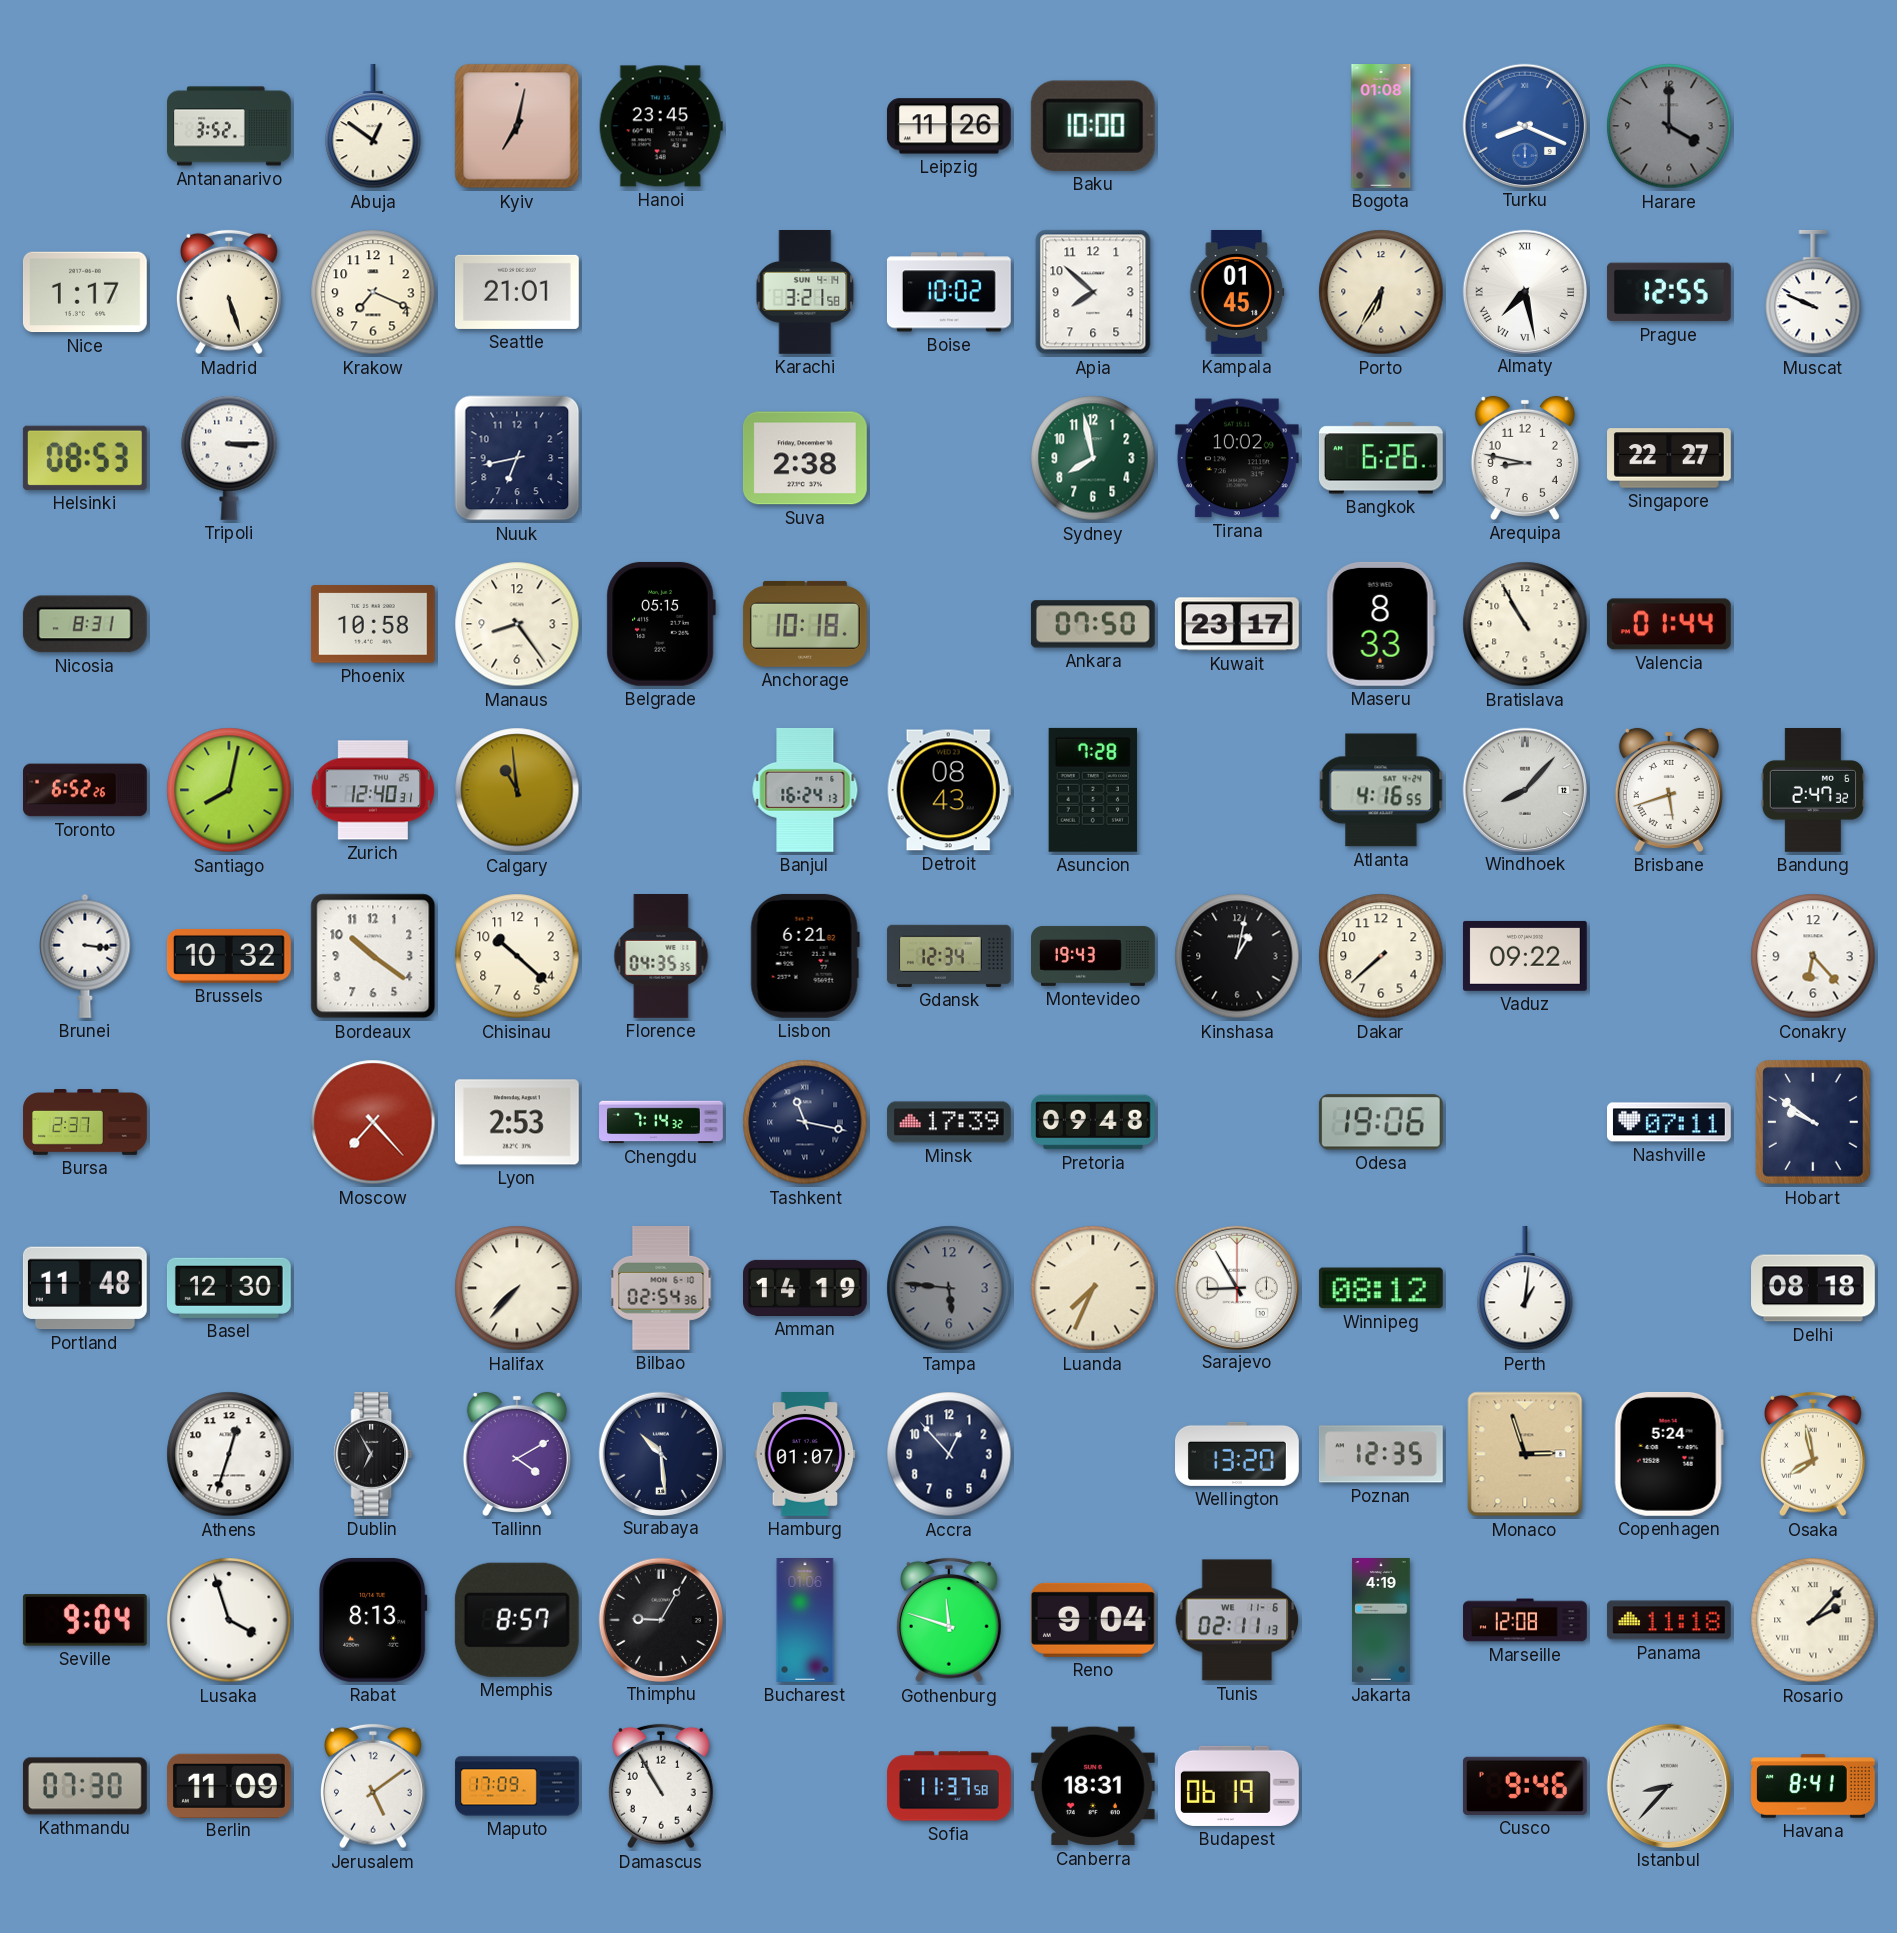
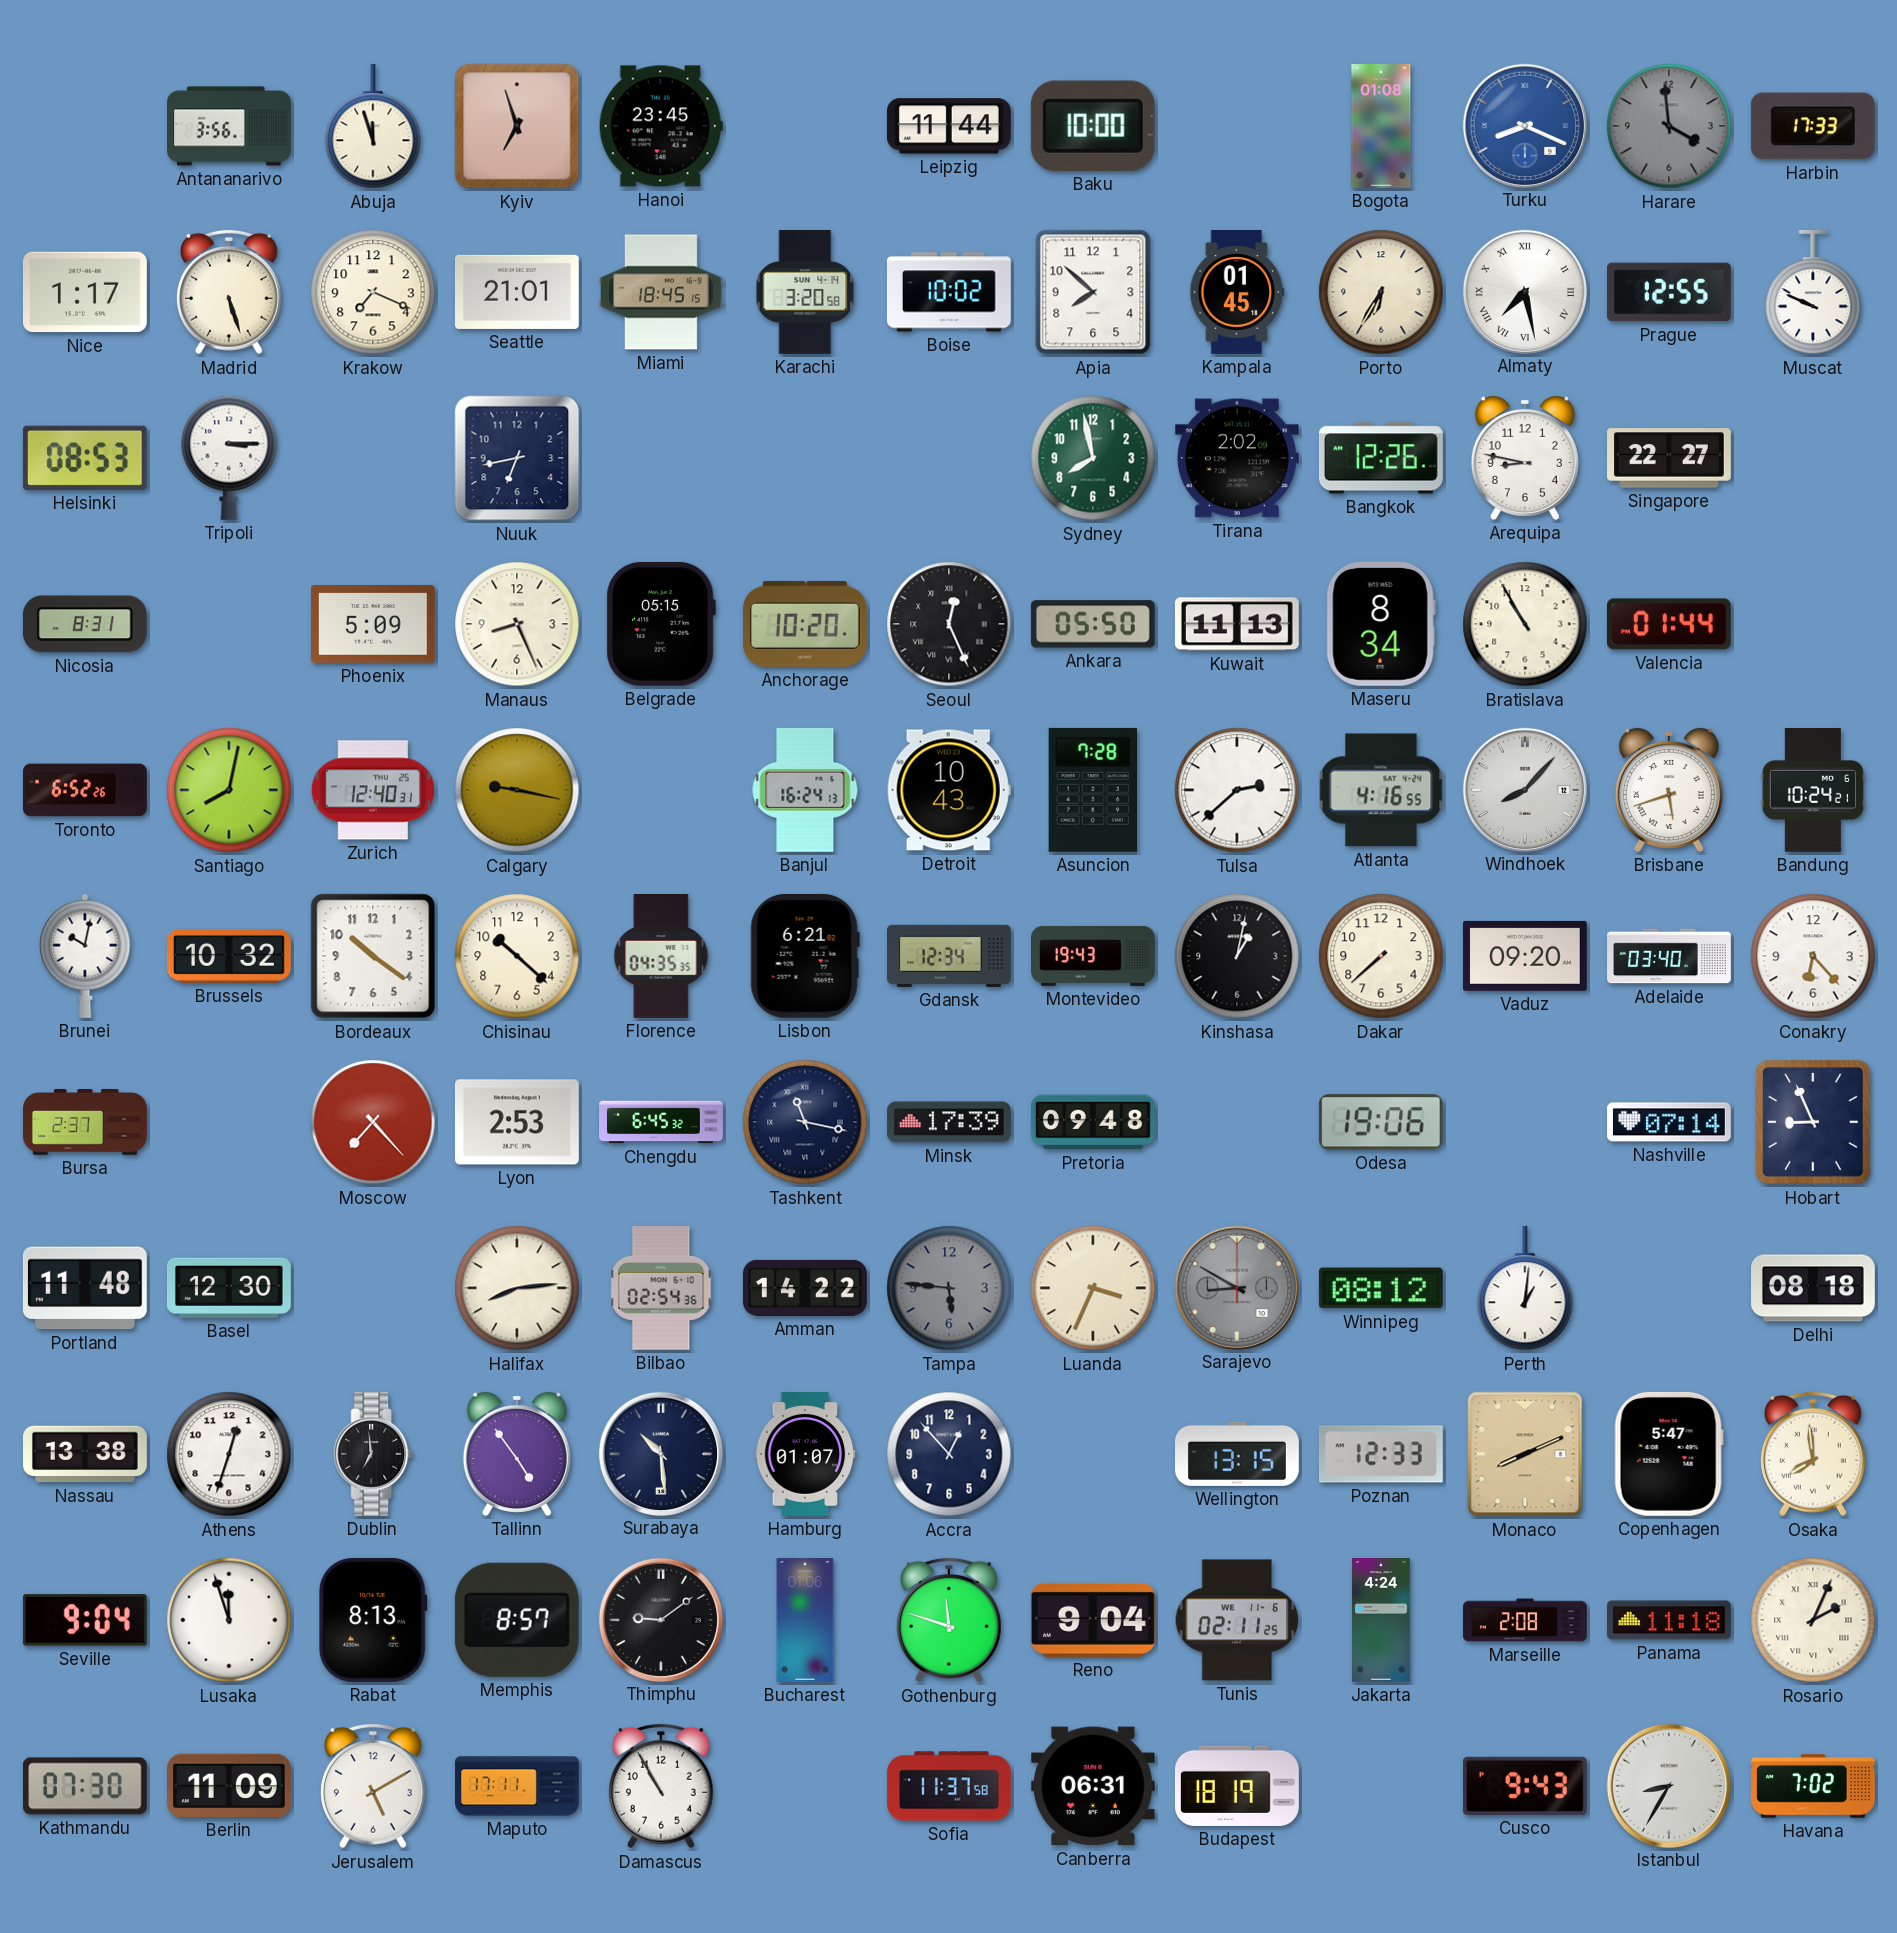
Antananarivo: 3:52 -> 3:56
Abuja: 12:51 -> 11:57
Kyiv: 7:02 -> 6:57
Leipzig: 11:26 -> 11:44
Harare: 4:00 -> 3:59
Harbin: none -> 17:33
Miami: none -> 18:45
Karachi: 3:21 -> 3:20
Suva: 2:38 -> none
Tirana: 10:02 -> 2:02
Bangkok: 6:26 -> 12:26
Phoenix: 10:58 -> 5:09
Manaus: 8:24 -> 8:26
Anchorage: 10:18 -> 10:20
Seoul: none -> 12:26
Ankara: 07:50 -> 05:50
Kuwait: 23:17 -> 11:13
Maseru: 8:33 -> 8:34
Calgary: 10:59 -> 9:17
Detroit: 08:43 -> 10:43
Tulsa: none -> 2:38
Bandung: 2:47 -> 10:24
Brunei: 3:16 -> 10:02
Vaduz: 09:22 -> 09:20
Adelaide: none -> 03:40
Chengdu: 7:14 -> 6:45
Nashville: 07:11 -> 07:14
Hobart: 9:51 -> 8:56
Halifax: 7:37 -> 8:14
Amman: 14:19 -> 14:22
Luanda: 7:34 -> 3:34
Sarajevo: 8:55 -> 8:50
Sarajevo dial: white -> grey
Nassau: none -> 13:38
Dublin: 6:55 -> 6:59
Tallinn: 4:10 -> 4:54
Wellington: 13:20 -> 13:15
Poznan: 12:35 -> 12:33
Monaco: 2:57 -> 8:11
Copenhagen: 5:24 -> 5:47
Osaka: 7:58 -> 7:59
Lusaka: 3:57 -> 11:57
Thimphu: 9:05 -> 9:09
Tunis: 02:11:13 -> 02:11:25
Jakarta: 4:19 -> 4:24
Marseille: 12:08 -> 2:08
Rosario: 2:07 -> 2:04
Jerusalem: 5:09 -> 5:10
Maputo: 17:09 -> 17:11
Canberra: 18:31 -> 06:31
Budapest: 06:19 -> 18:19
Cusco: 9:46 -> 9:43
Istanbul: 8:37 -> 8:35
Havana: 8:41 -> 7:02
